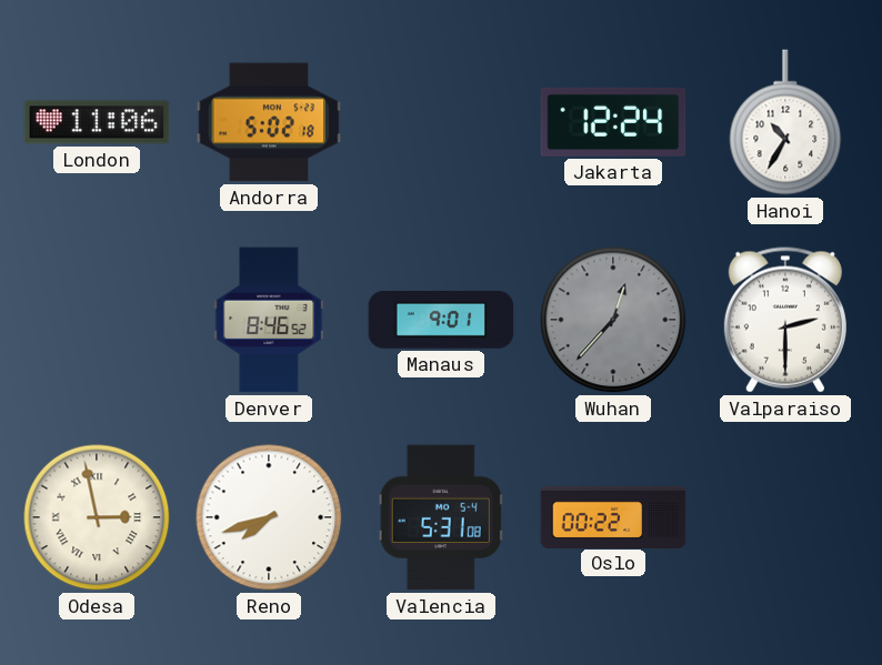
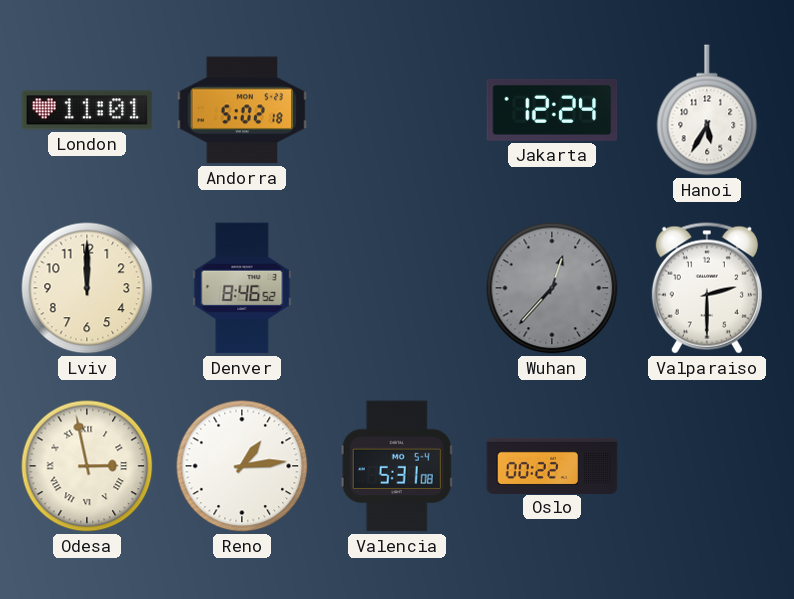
London: 11:06 -> 11:01
Hanoi: 10:35 -> 5:35
Lviv: none -> 12:00
Manaus: 9:01 -> none
Reno: 7:42 -> 1:14
